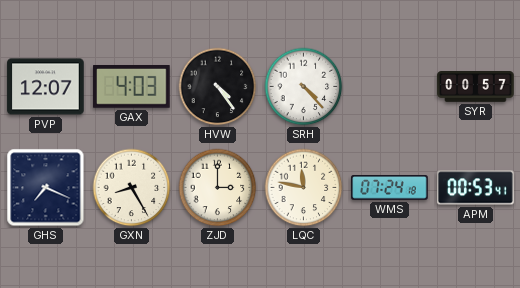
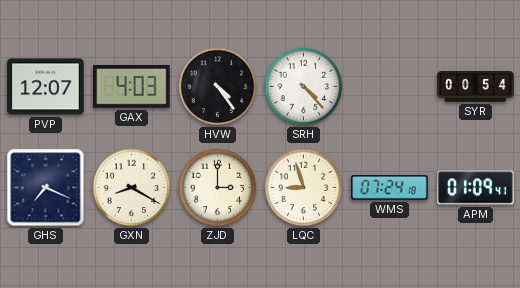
SYR: 00:57 -> 00:54
GXN: 8:25 -> 8:20
LQC: 11:47 -> 8:57
APM: 00:53 -> 01:09
